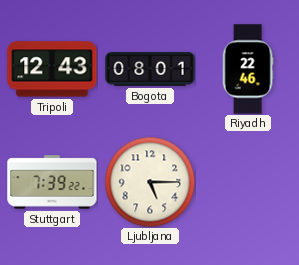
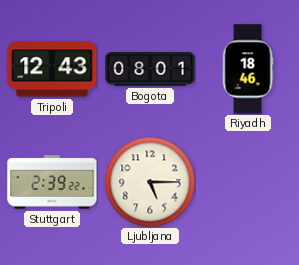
Riyadh: 22:46 -> 18:46
Stuttgart: 7:39 -> 2:39
